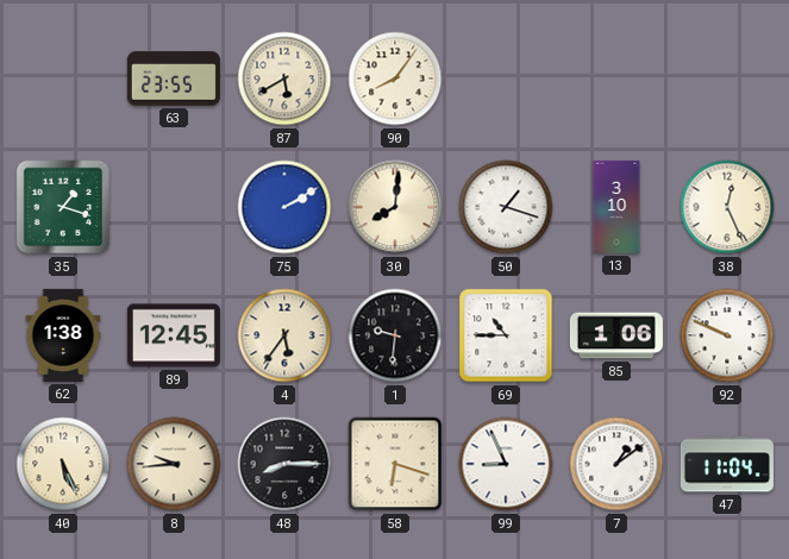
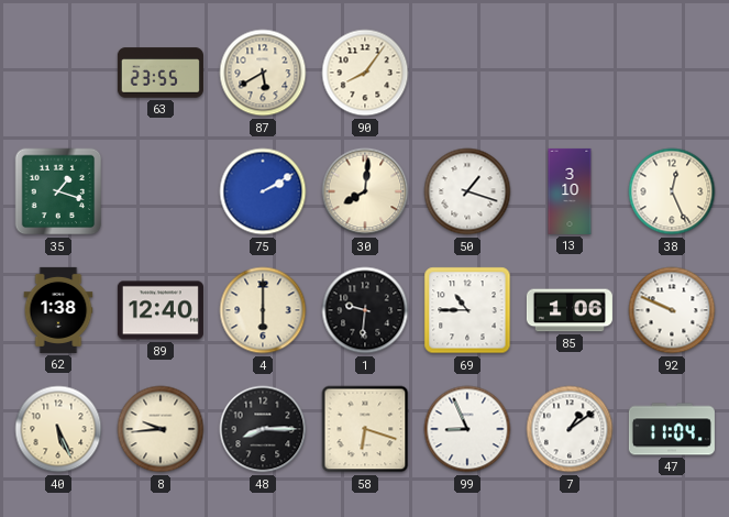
89: 12:45 -> 12:40
4: 5:36 -> 6:00
